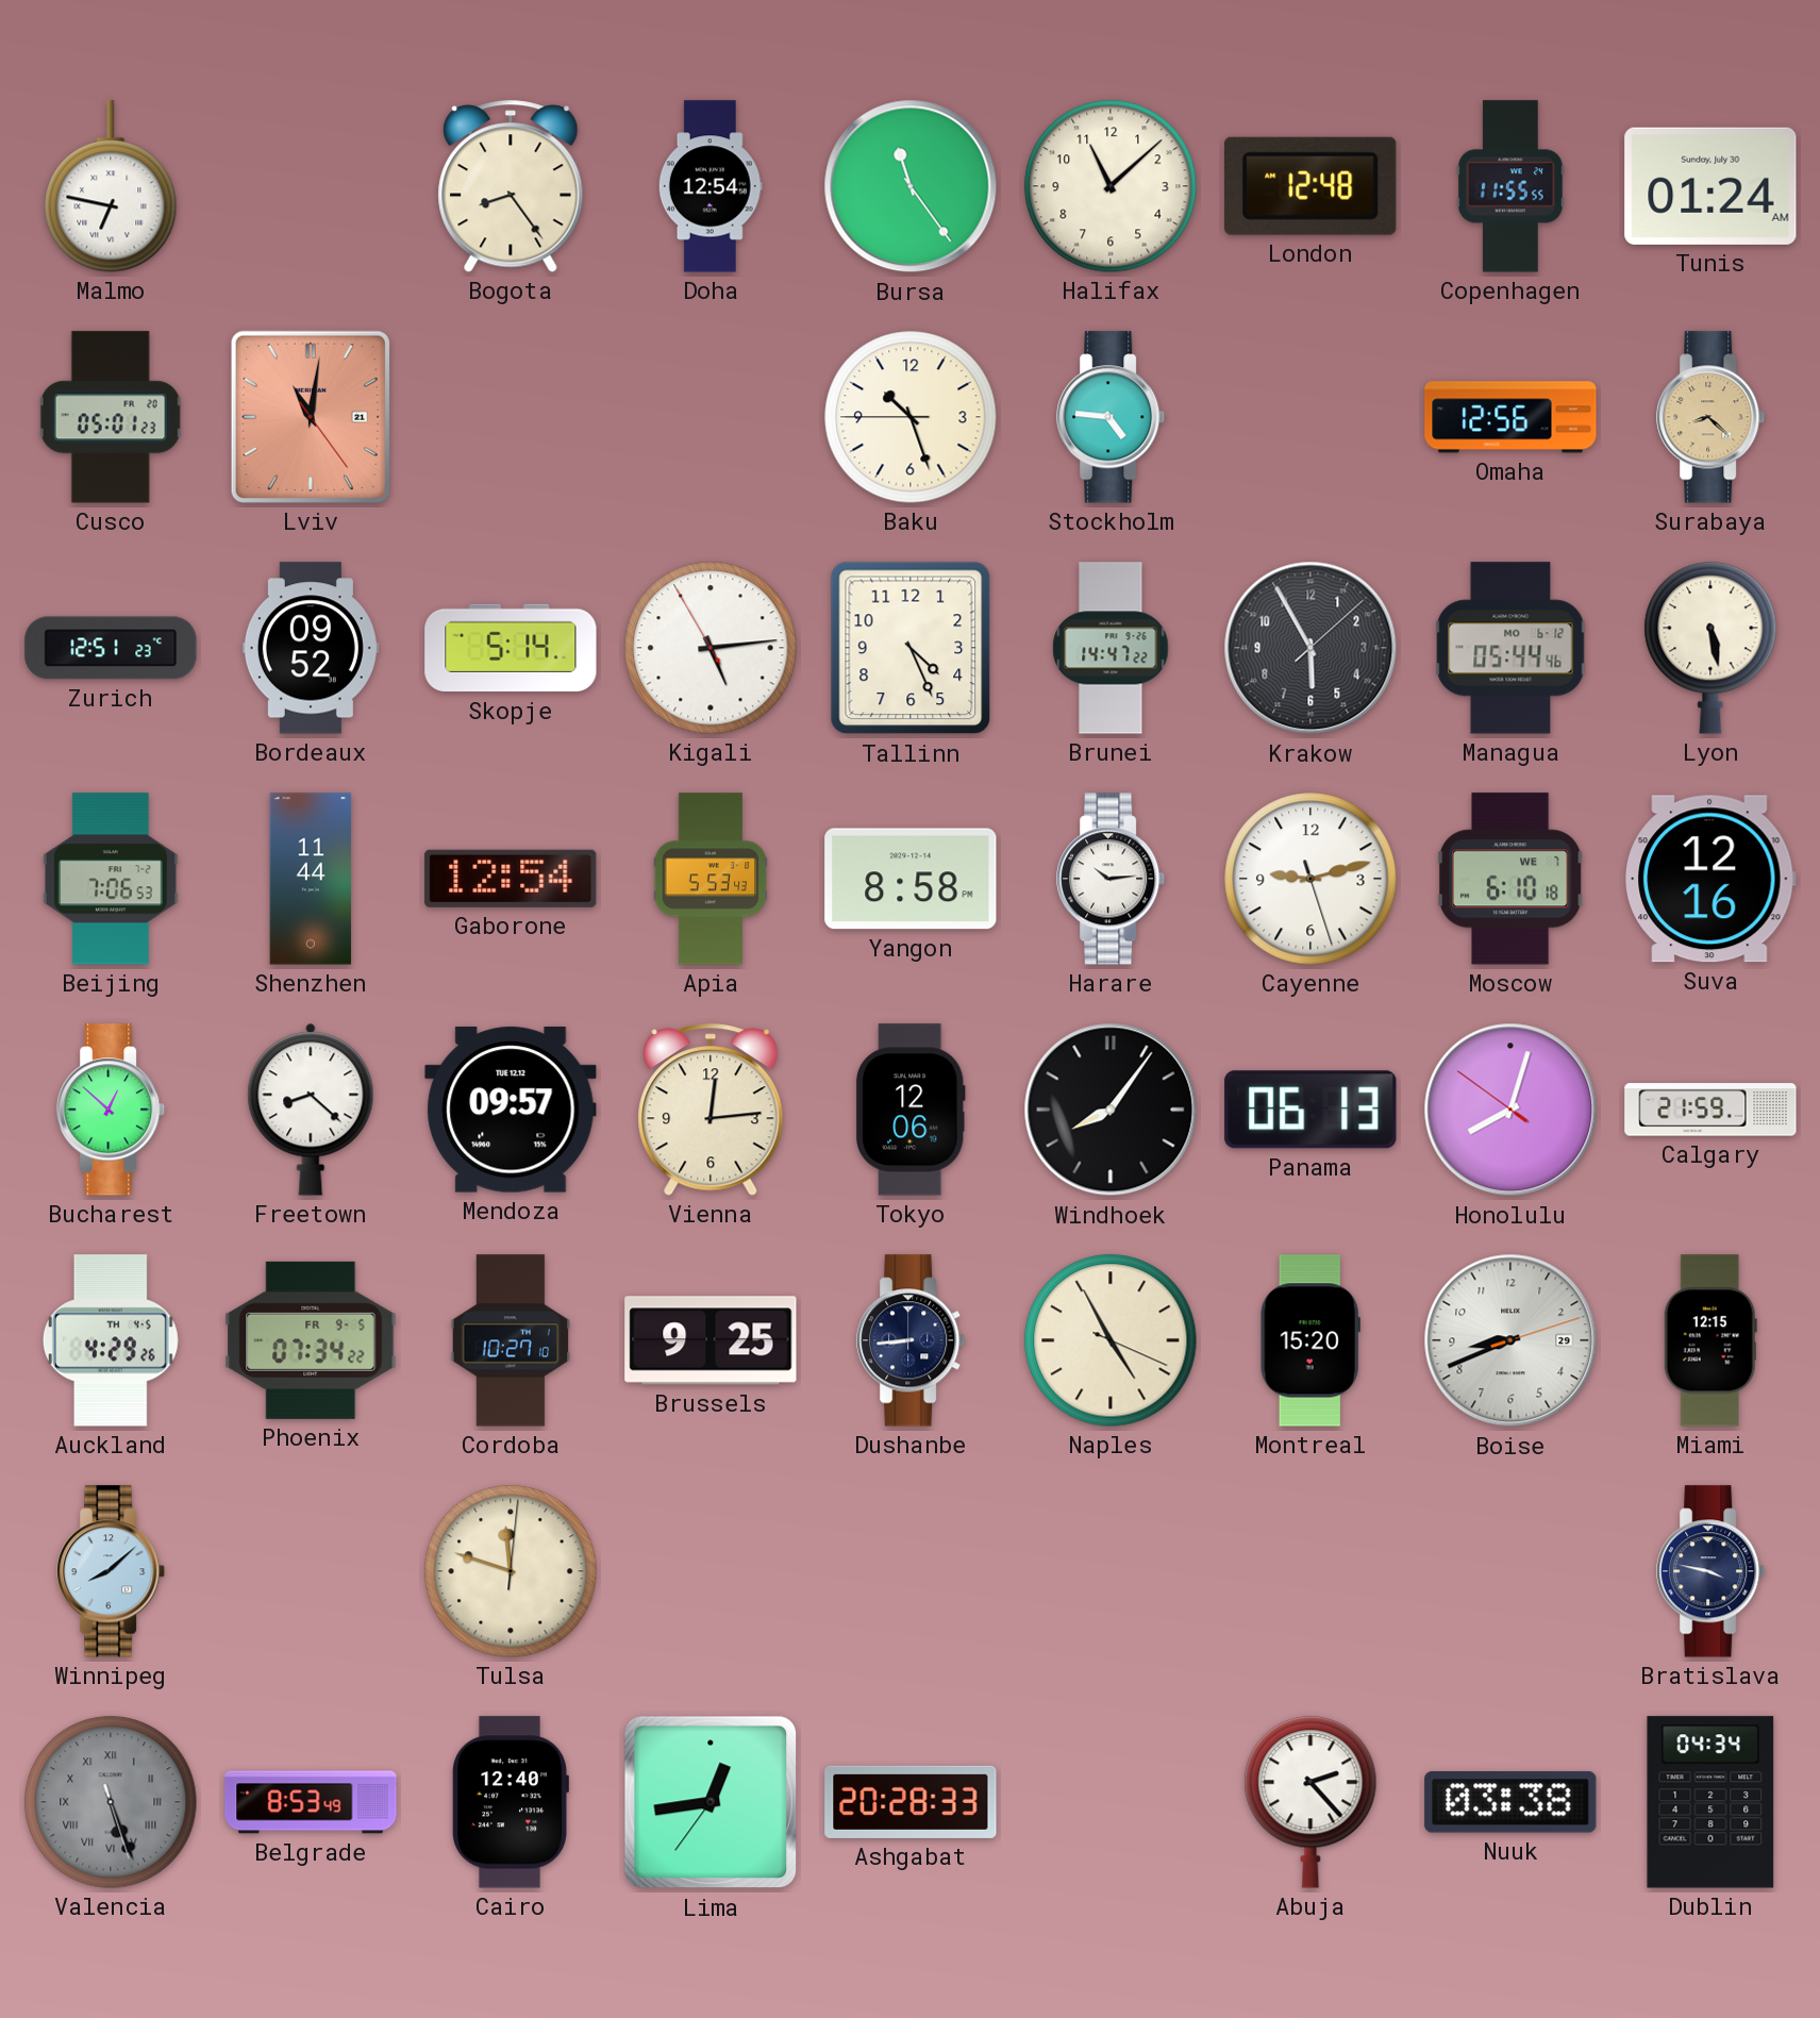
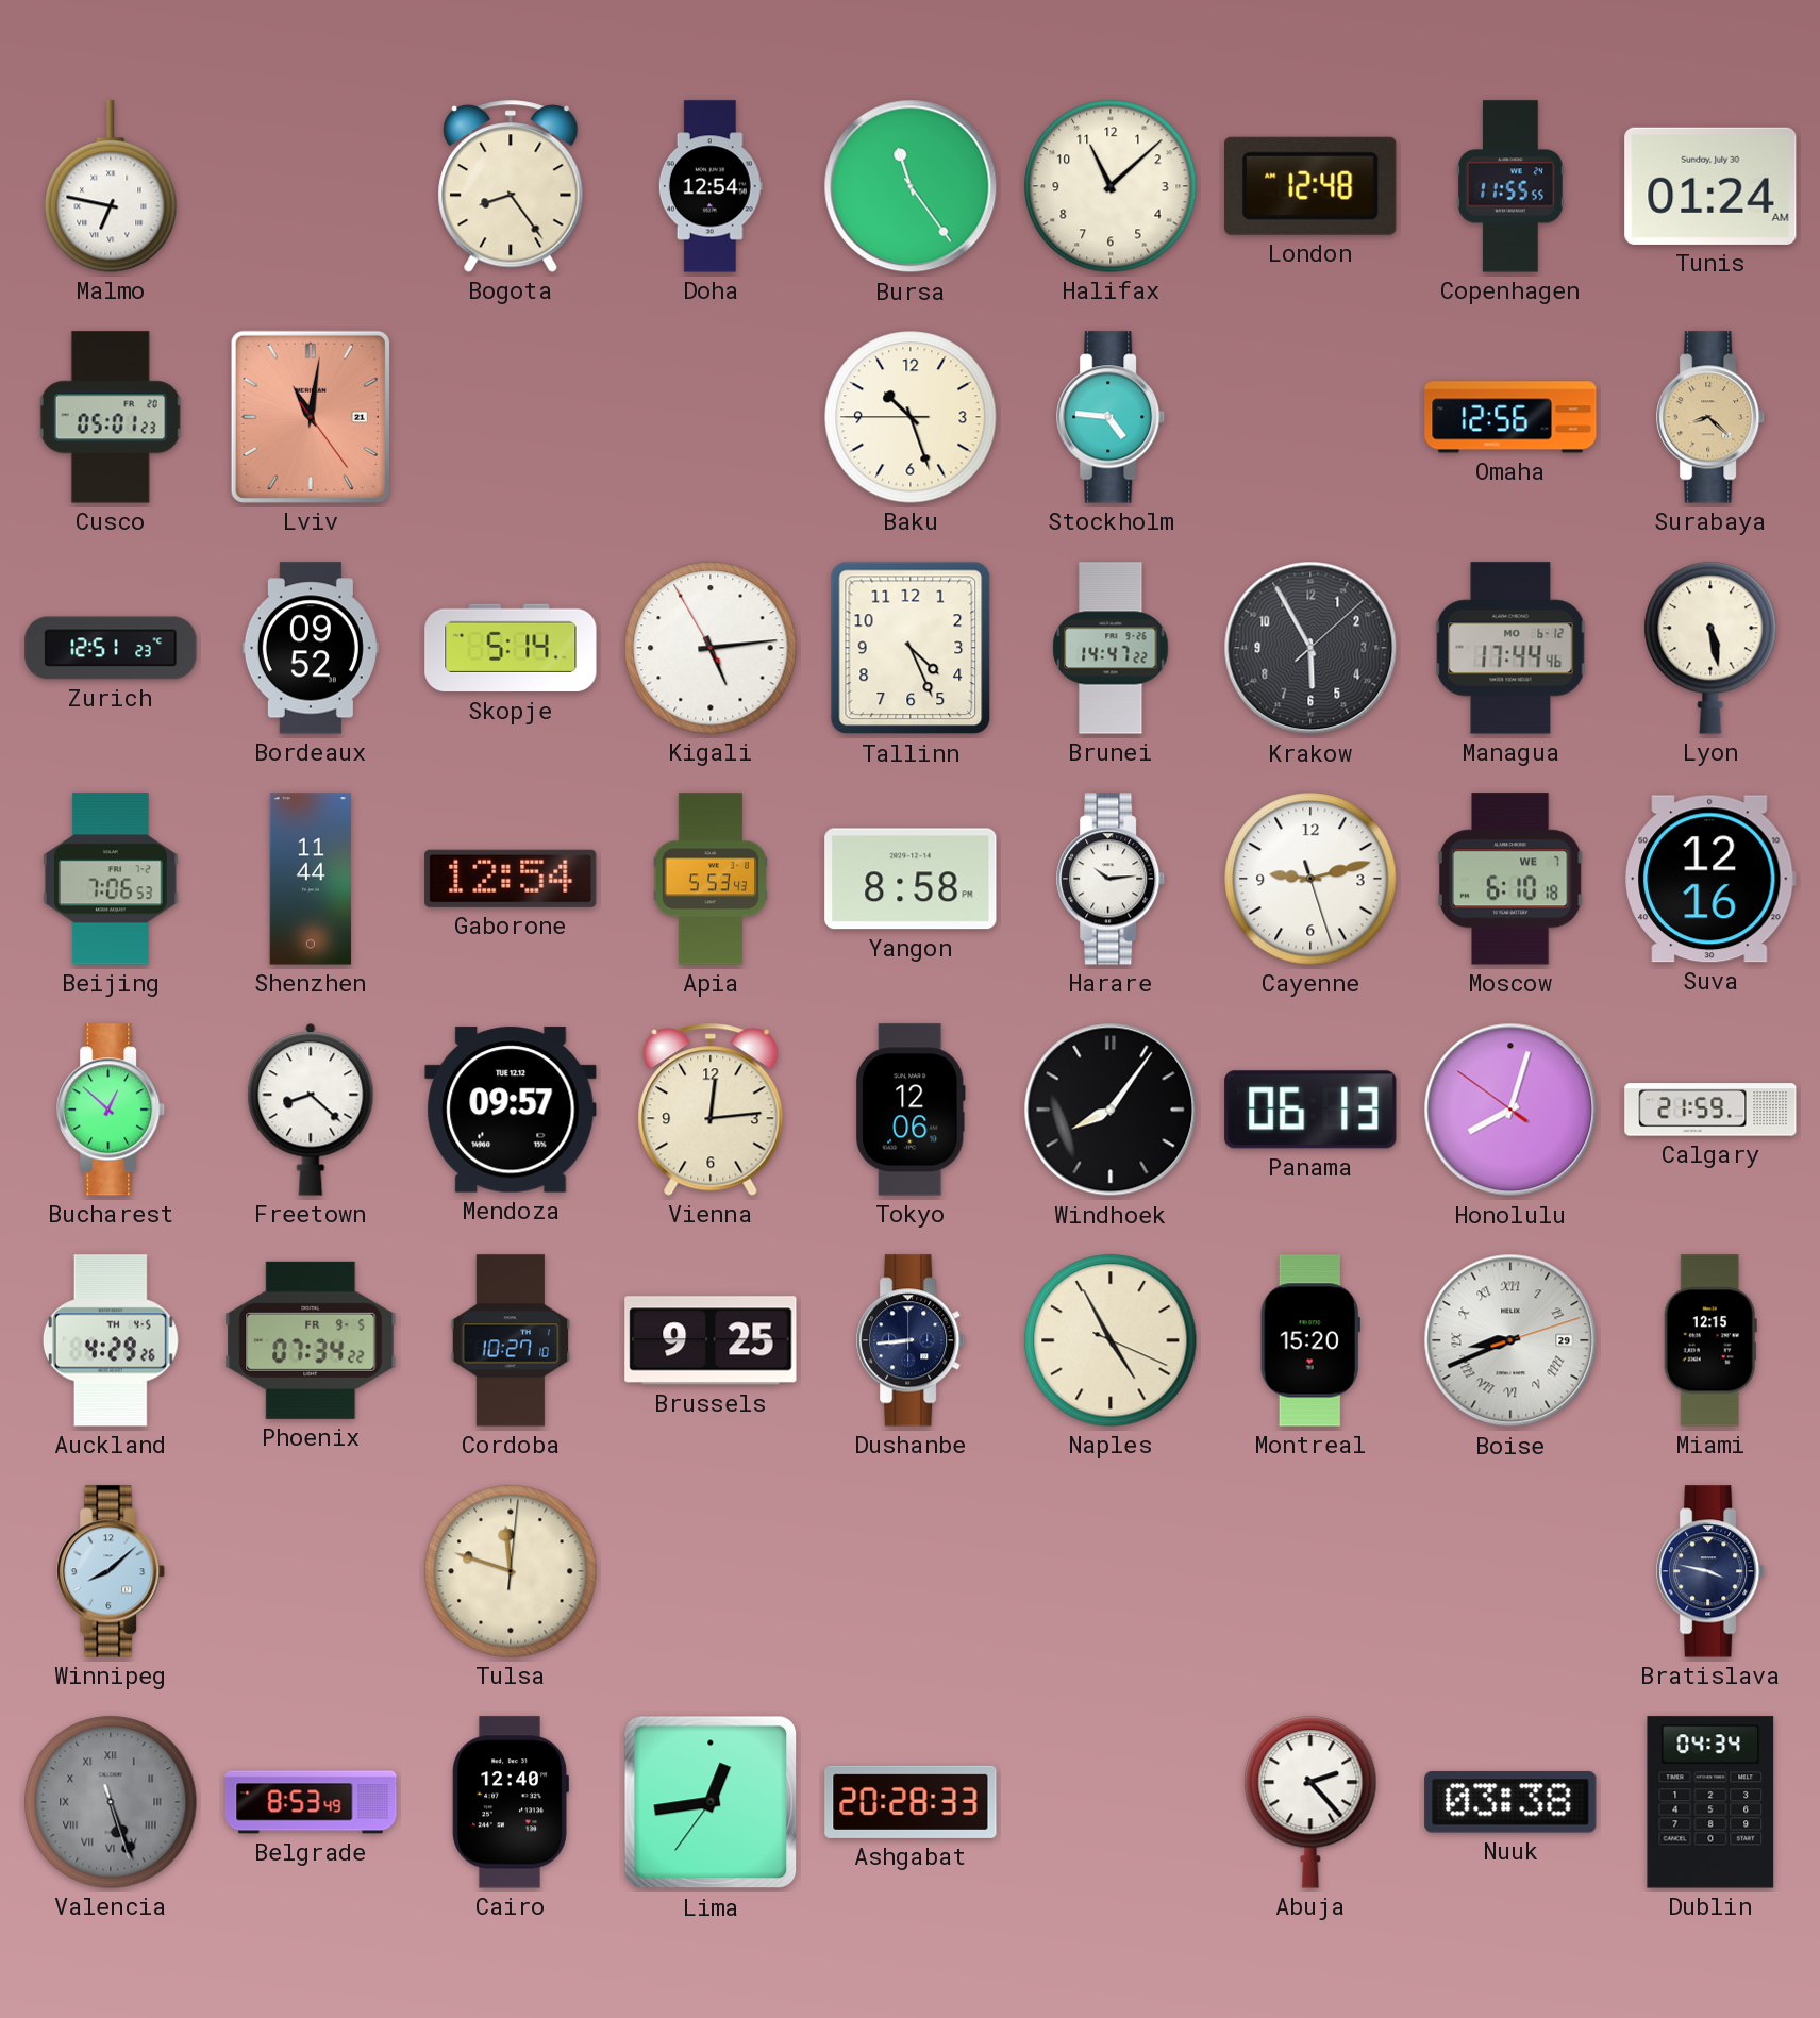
Managua: 05:44 -> 17:44
Boise numerals: Arabic -> Roman
